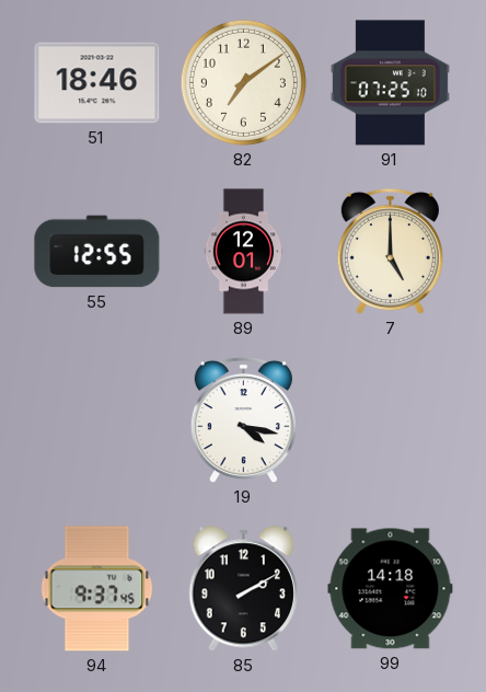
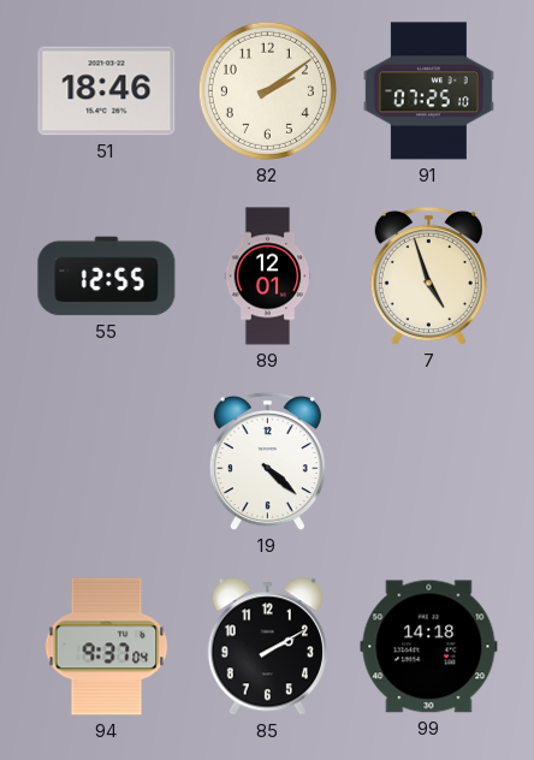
82: 7:09 -> 2:09
7: 5:00 -> 4:57
19: 4:17 -> 4:22
94: 9:37:45 -> 9:37:04
